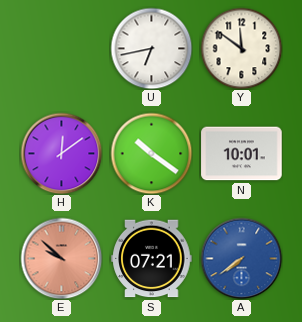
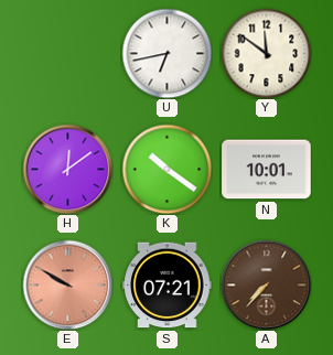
E: 9:52 -> 9:50
A: 7:39 -> 7:37
A dial: blue -> brown
